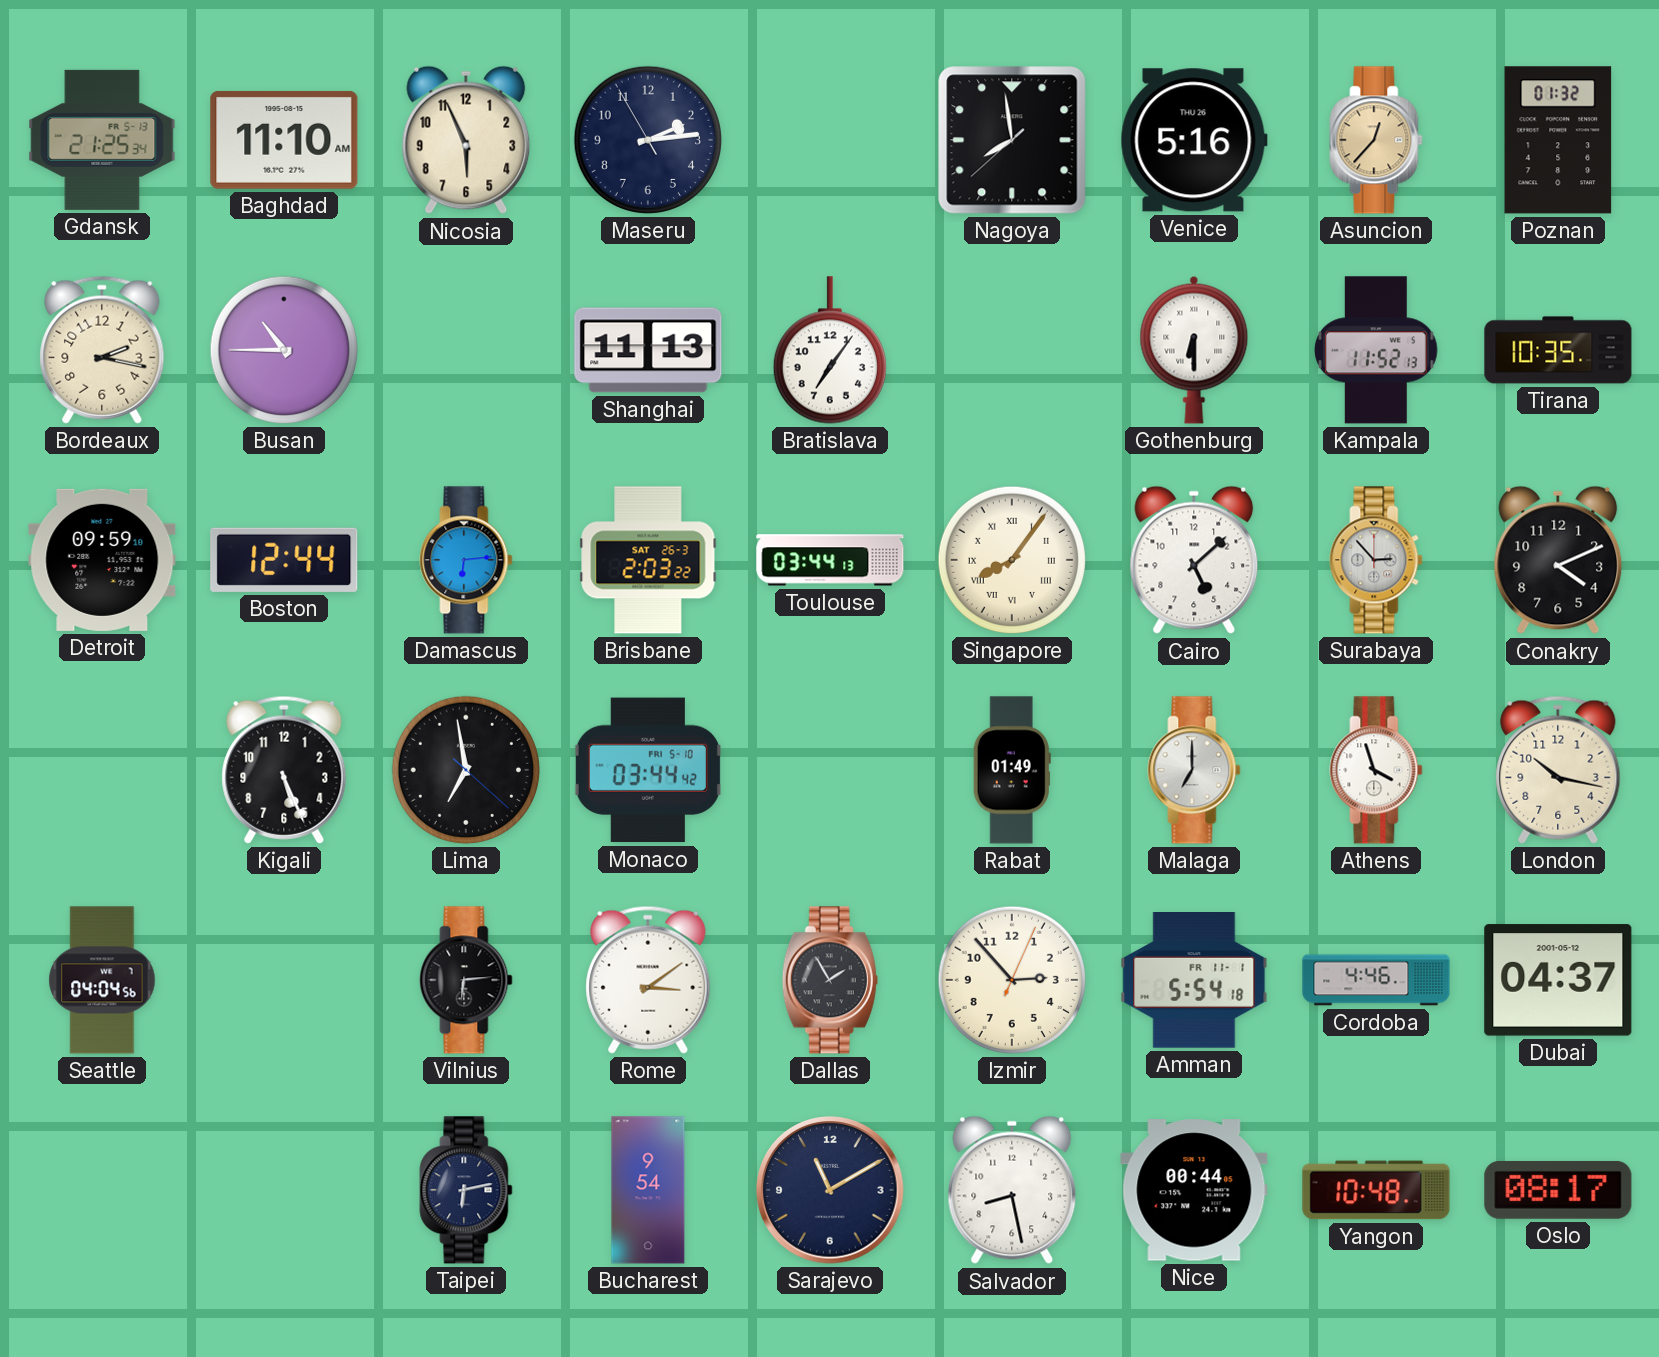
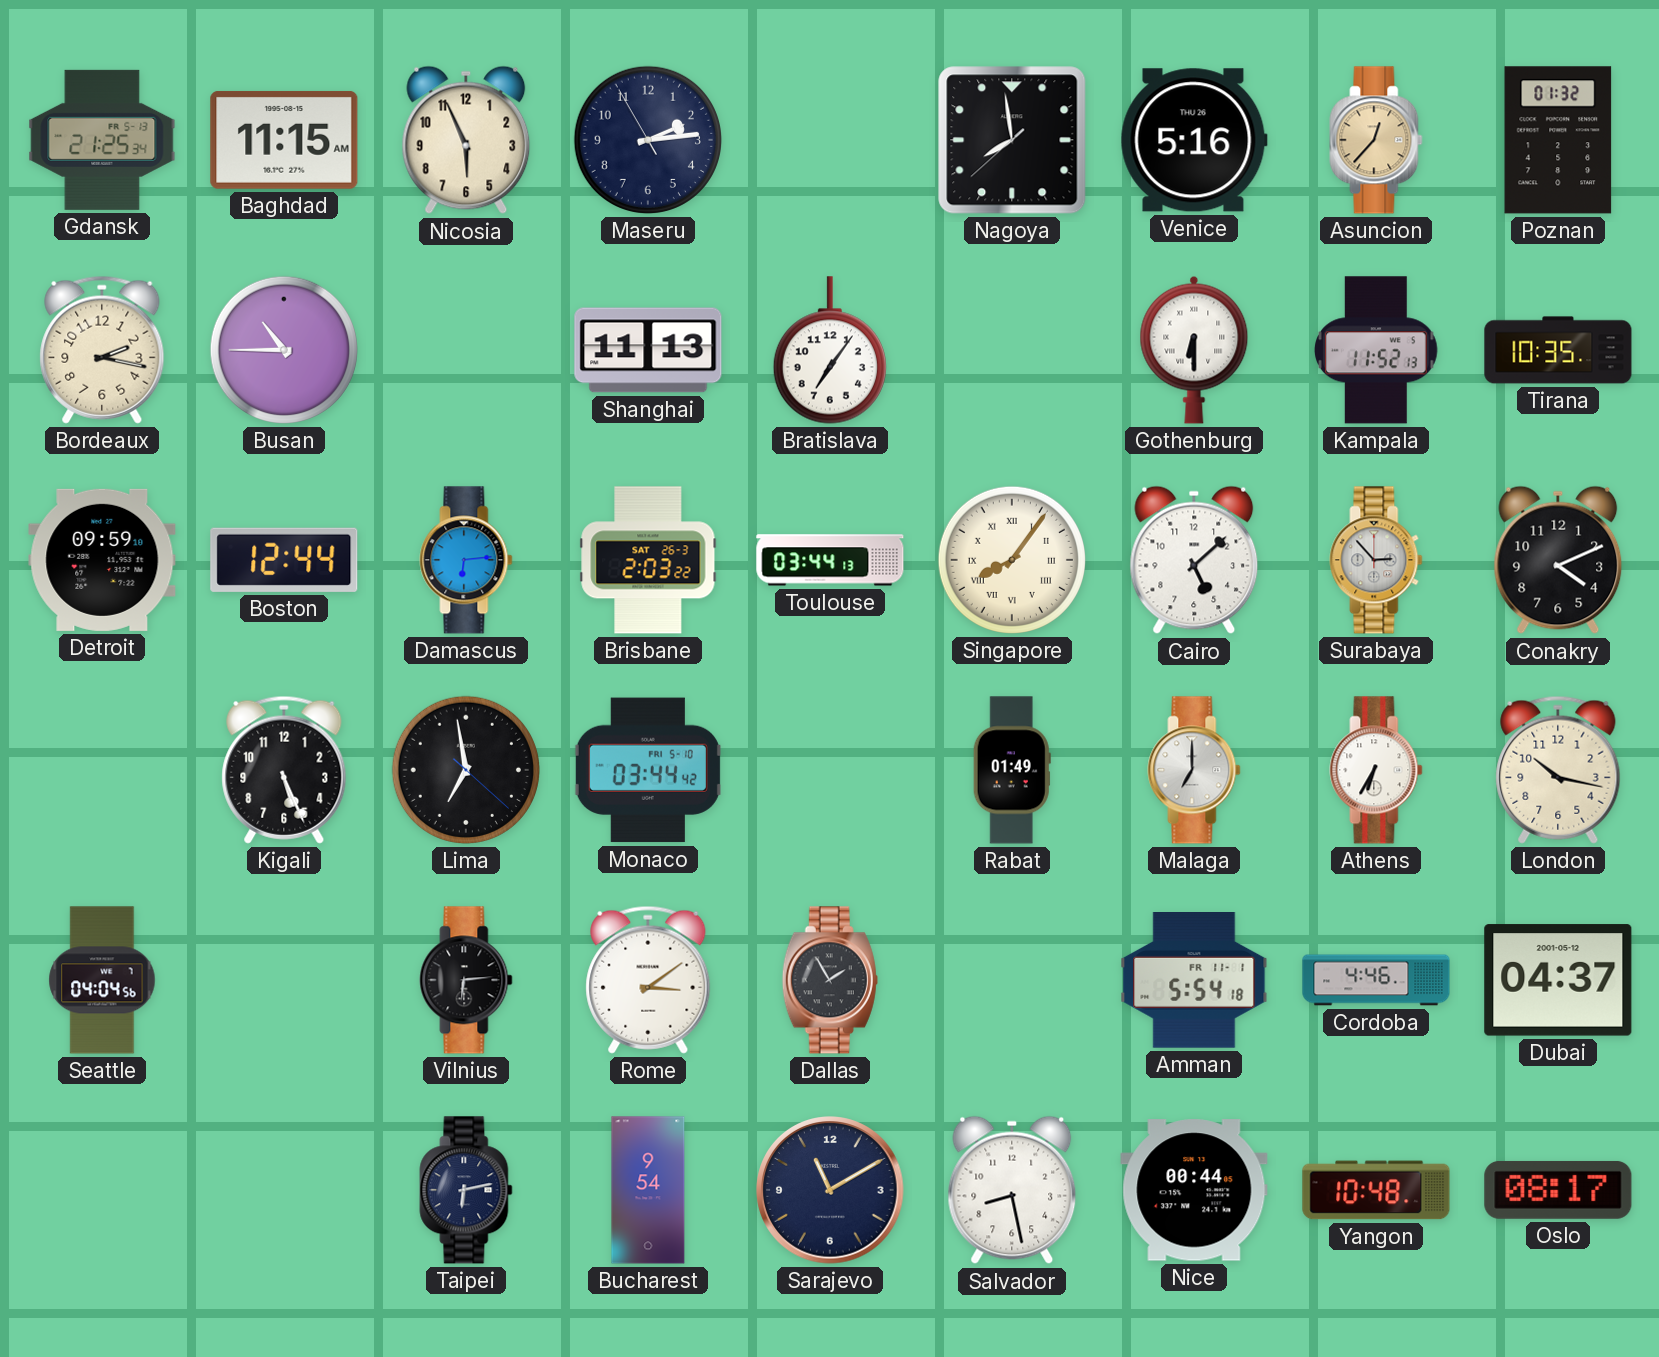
Baghdad: 11:10 -> 11:15
Athens: 3:57 -> 6:35
Izmir: 2:53 -> none
